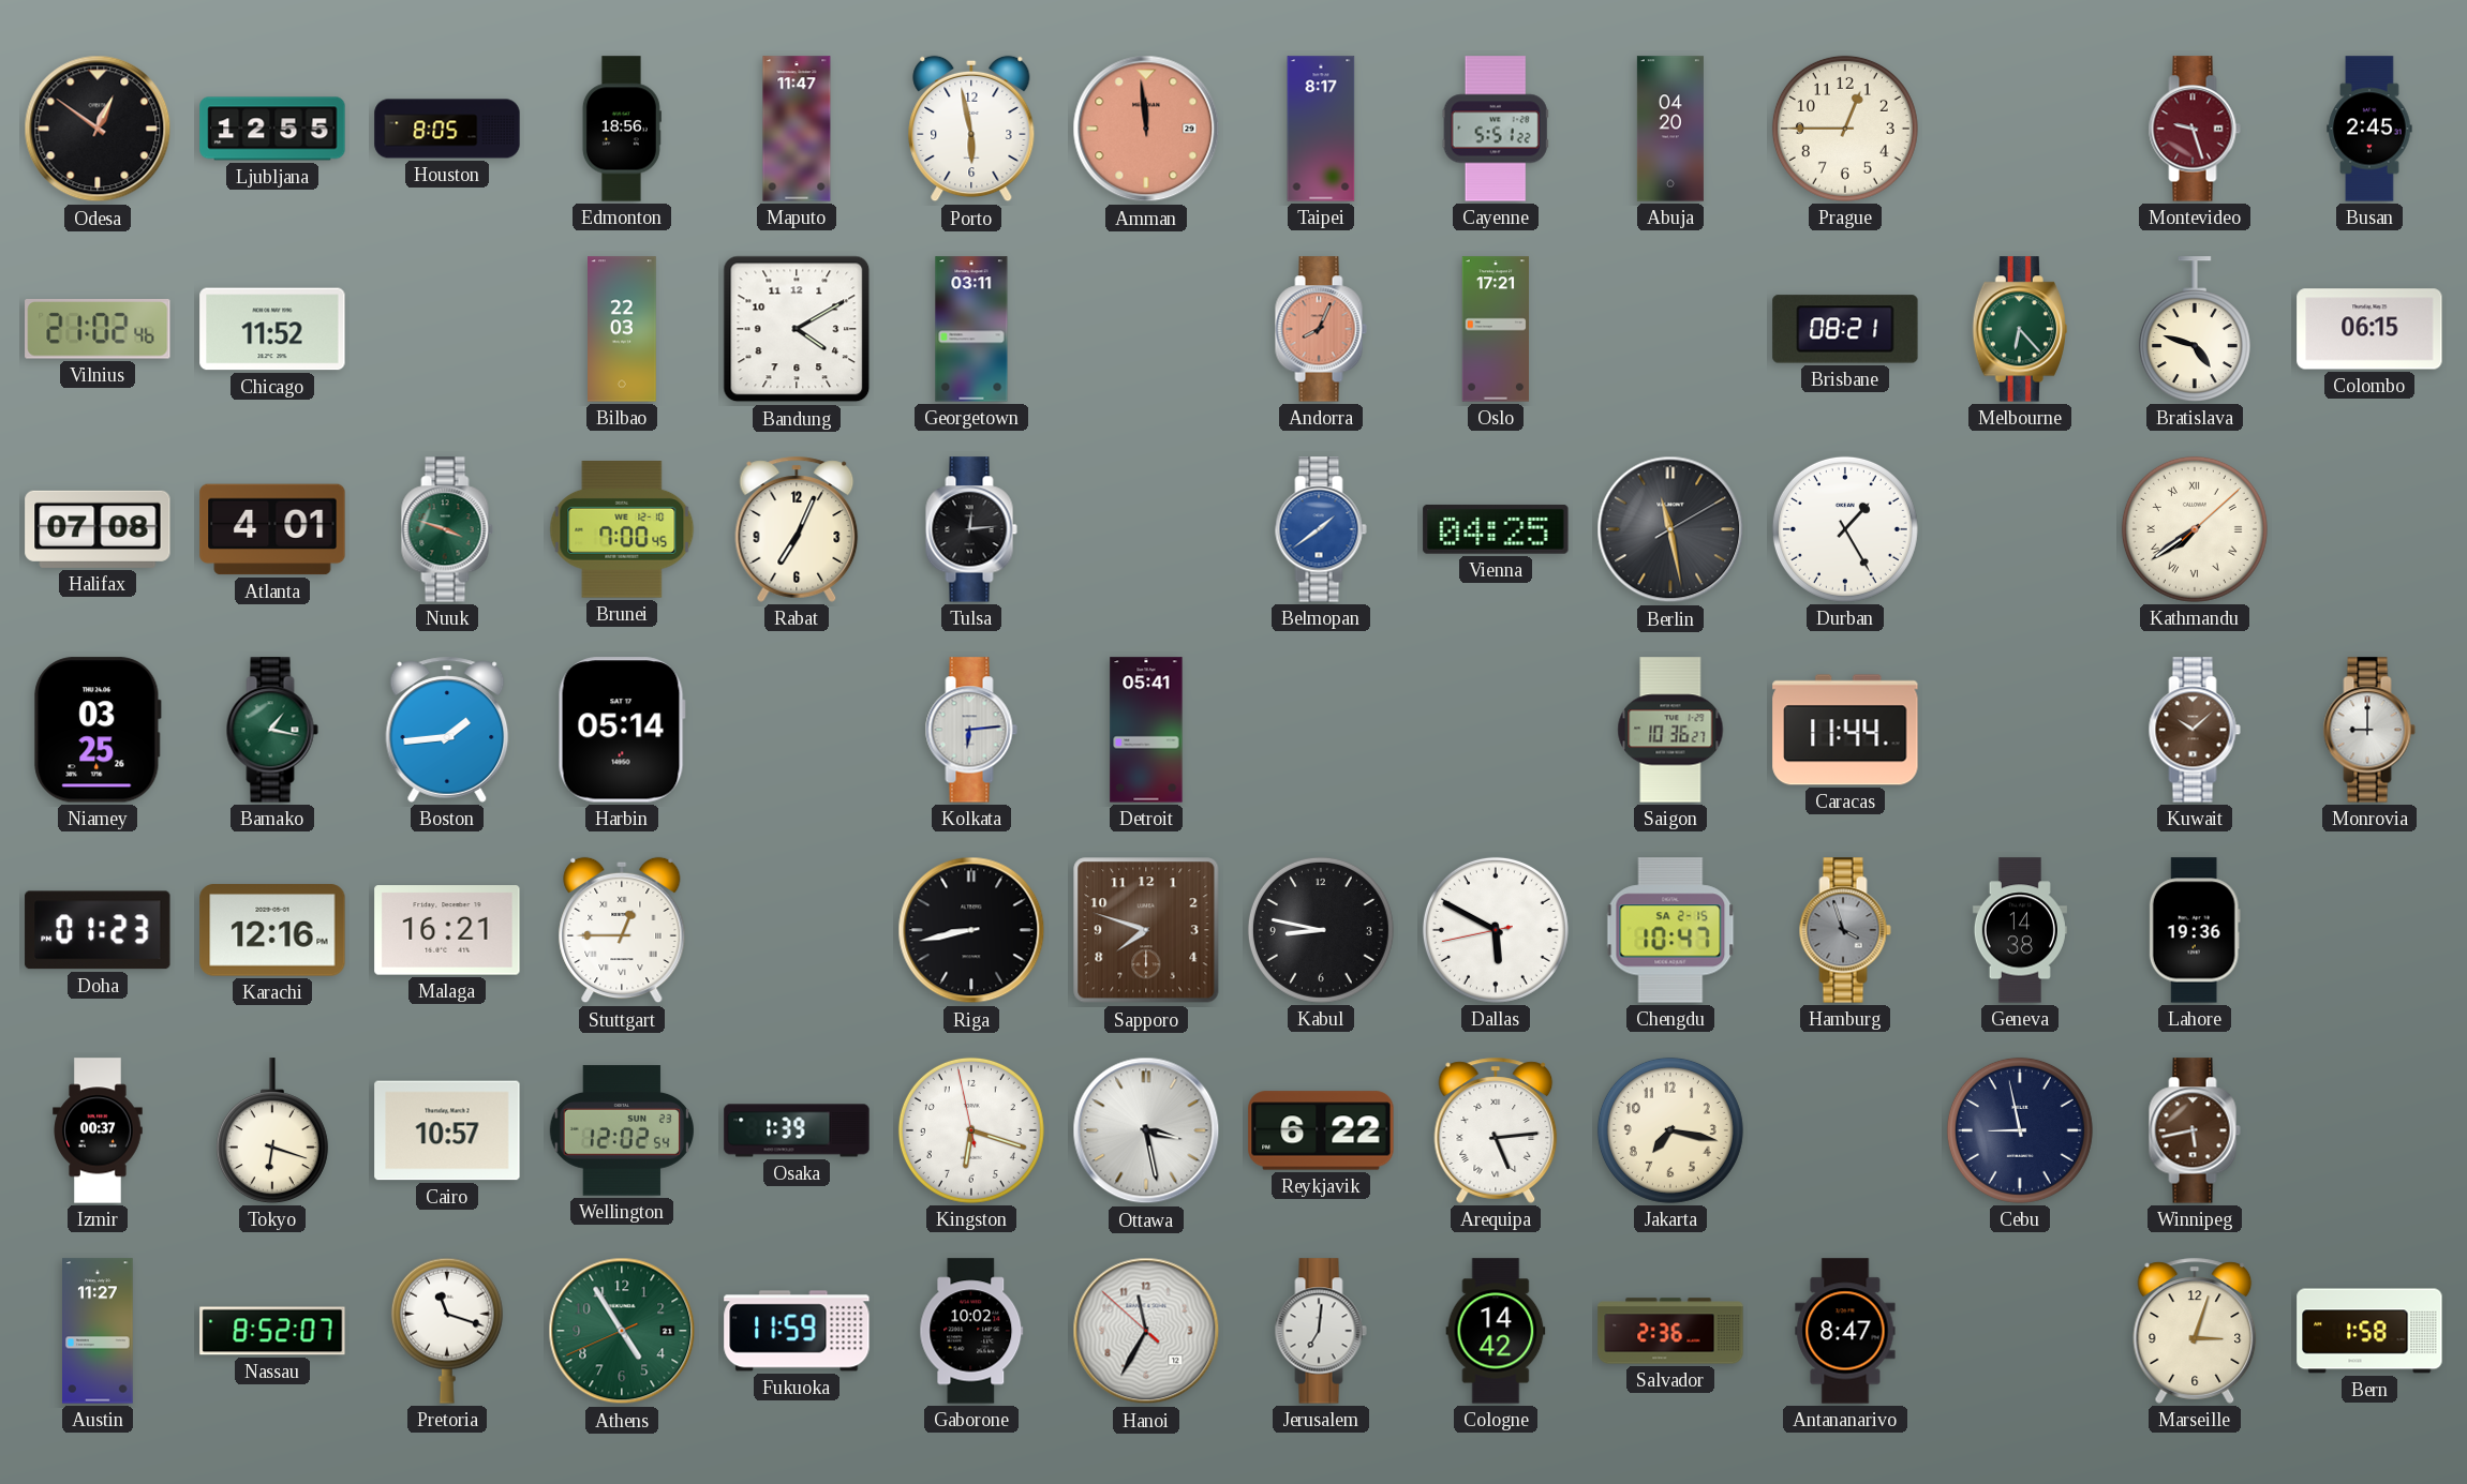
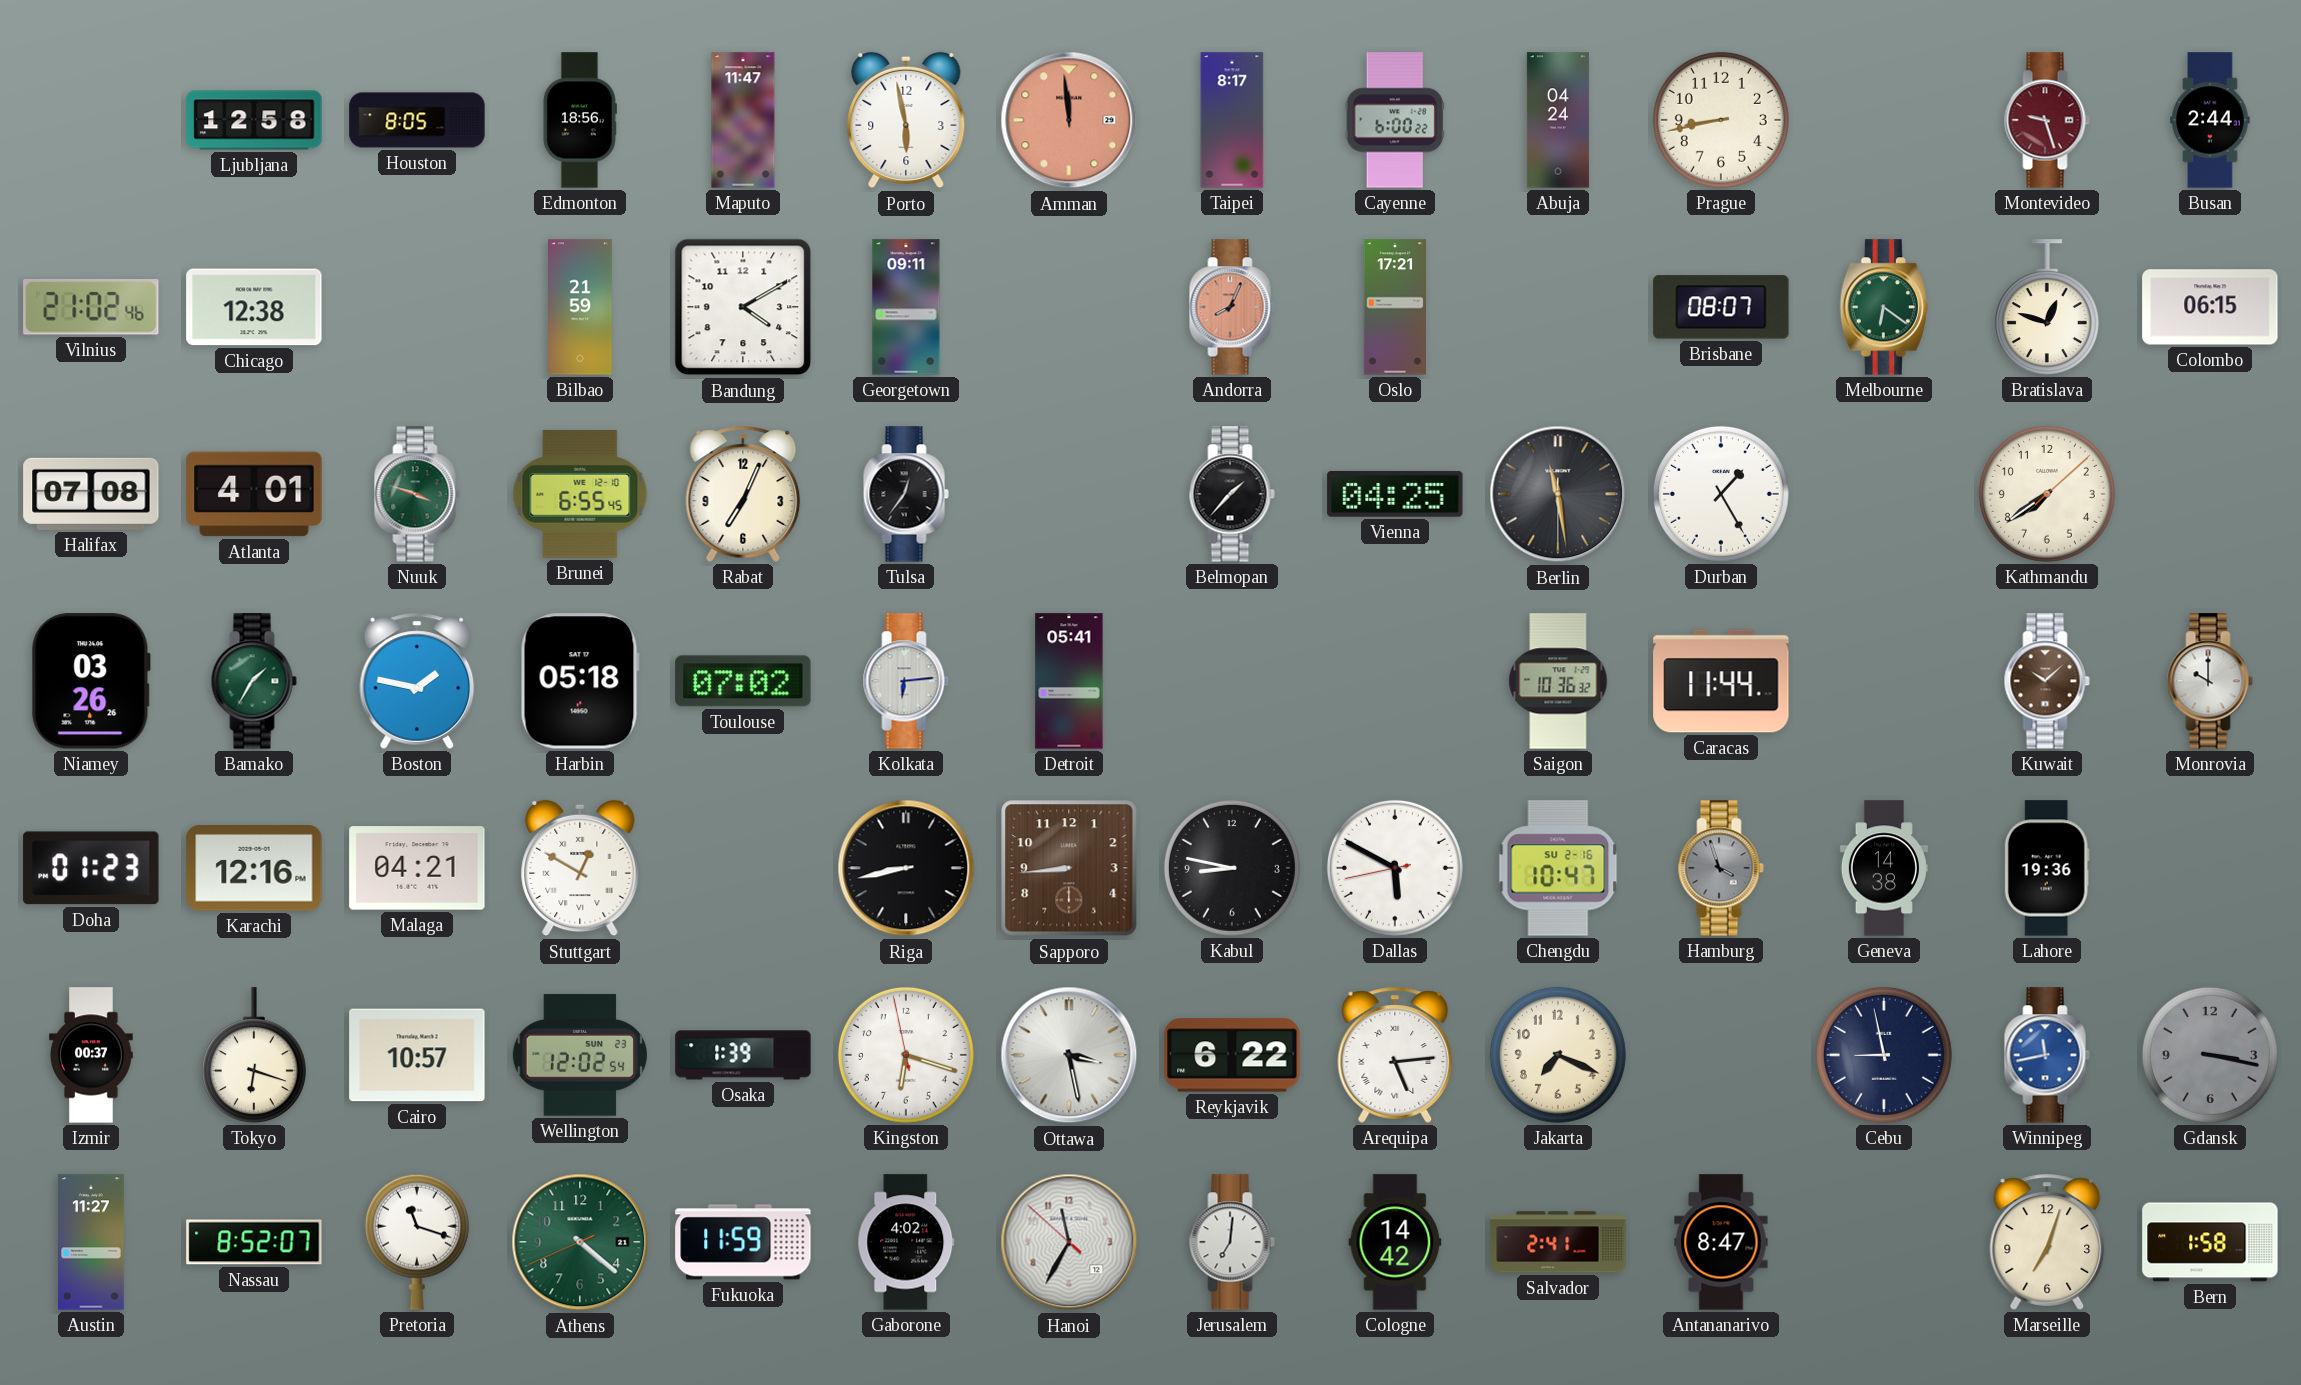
Odesa: 12:51 -> none
Ljubljana: 12:55 -> 12:58
Cayenne: 5:51 -> 6:00
Abuja: 04:20 -> 04:24
Prague: 12:45 -> 8:43
Busan: 2:45 -> 2:44
Chicago: 11:52 -> 12:38
Bilbao: 22:03 -> 21:59
Georgetown: 03:11 -> 09:11
Brisbane: 08:21 -> 08:07
Melbourne: 6:23 -> 6:21
Bratislava: 4:48 -> 12:48
Brunei: 7:00 -> 6:55
Tulsa: 12:14 -> 12:36
Belmopan: 1:39 -> 1:37
Belmopan dial: blue -> black
Berlin: 11:28:10 -> 11:28:30
Kathmandu numerals: Roman -> Arabic
Niamey: 03:25 -> 03:26
Bamako: 1:17 -> 1:35
Boston: 1:44 -> 1:47
Harbin: 05:14 -> 05:18
Toulouse: none -> 07:02
Saigon: 10:36:27 -> 10:36:32
Monrovia: 9:00 -> 10:00
Malaga: 16:21 -> 04:21
Stuttgart: 12:45 -> 12:50
Sapporo: 7:48 -> 8:44
Chengdu date: SA 2-15 -> SU 2-16
Jakarta: 7:17 -> 7:19
Winnipeg: 5:43 -> 11:43
Winnipeg dial: brown -> blue
Gdansk: none -> 3:17
Athens: 4:54 -> 4:21
Gaborone: 10:02 -> 4:02
Salvador: 2:36 -> 2:41
Marseille: 3:03 -> 7:03
